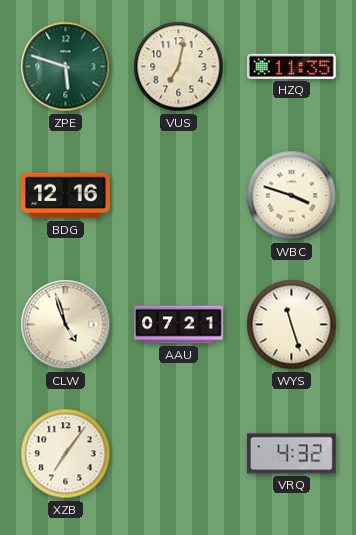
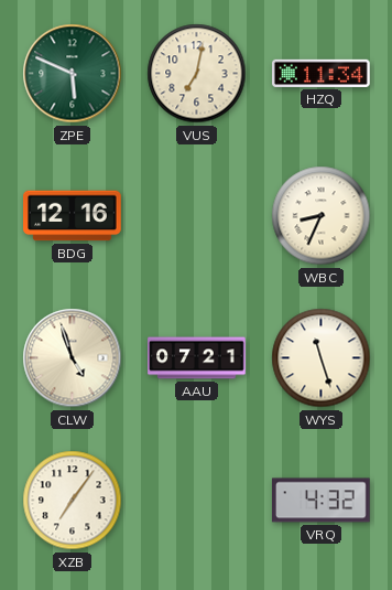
ZPE: 5:48 -> 5:49
HZQ: 11:35 -> 11:34
WBC: 3:48 -> 8:34
